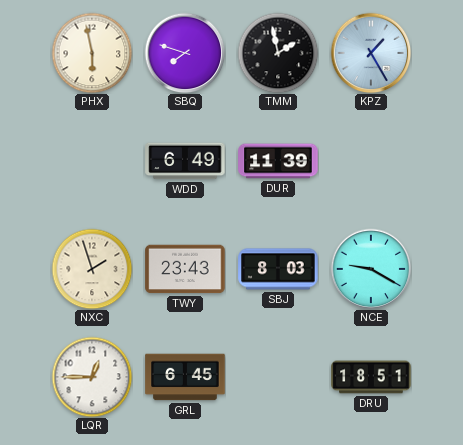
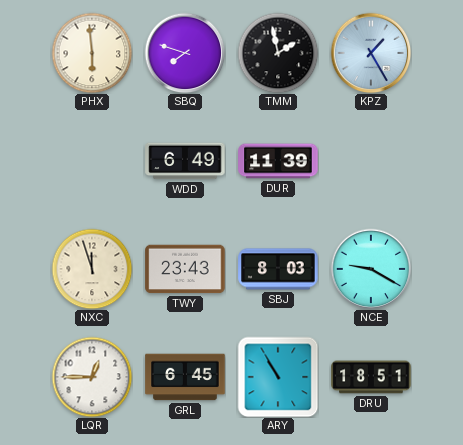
PHX: 5:58 -> 5:59
NXC: 1:57 -> 11:57
ARY: none -> 10:55
